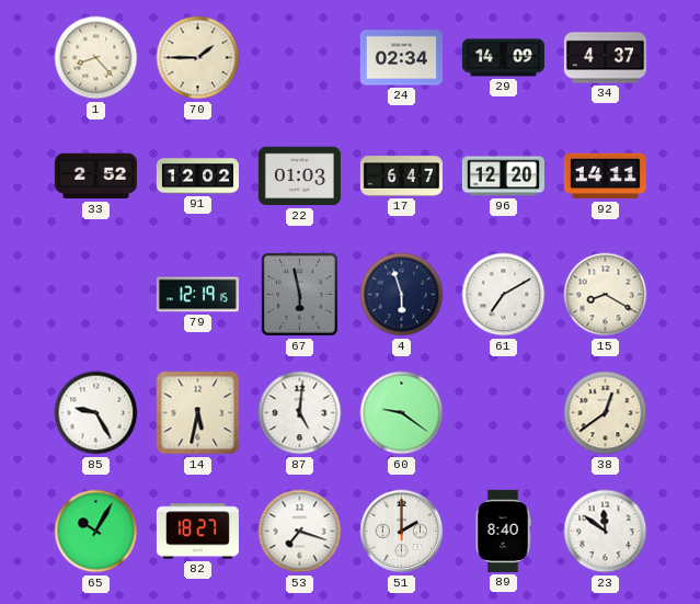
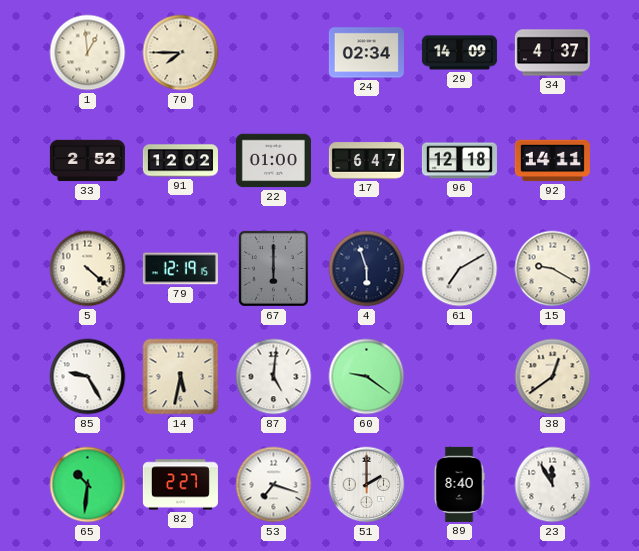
1: 8:23 -> 12:59
70: 1:45 -> 7:45
22: 01:03 -> 01:00
96: 12:20 -> 12:18
5: none -> 4:22
67: 5:58 -> 6:00
15: 8:20 -> 9:20
65: 10:05 -> 10:31
82: 18:27 -> 2:27
23: 11:51 -> 11:55
